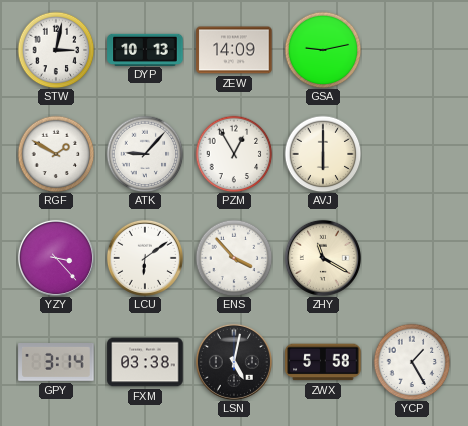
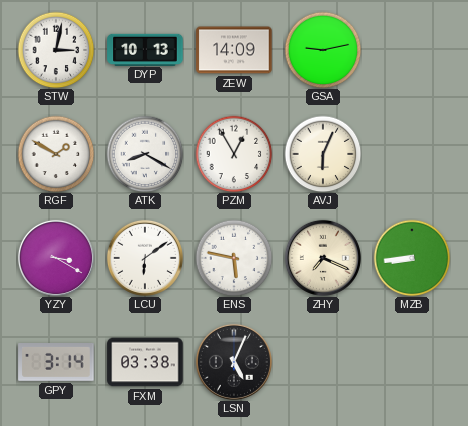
ATK: 9:07 -> 8:20
AVJ: 6:00 -> 6:04
YZY: 3:23 -> 3:20
ENS: 3:53 -> 5:47
ZHY: 11:20 -> 7:19
MZB: none -> 8:44
LSN: 5:02 -> 5:04
ZWX: 5:58 -> none
YCP: 1:25 -> none
